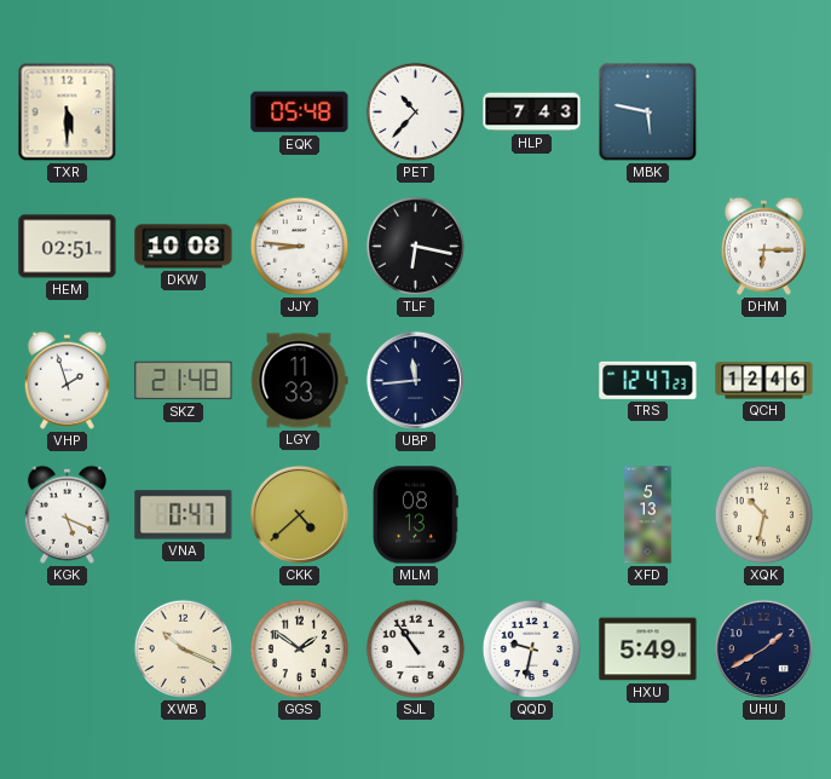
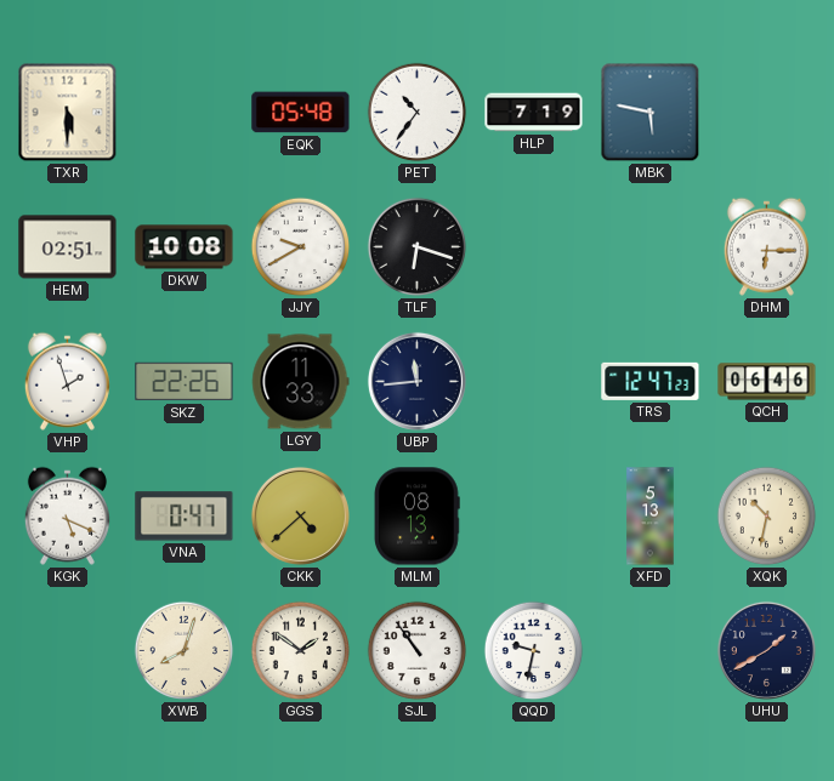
PET: 10:37 -> 10:36
HLP: 7:43 -> 7:19
JJY: 8:46 -> 9:40
TLF: 6:17 -> 6:18
SKZ: 21:48 -> 22:26
QCH: 12:46 -> 06:46
XWB: 10:19 -> 8:03
HXU: 5:49 -> none
